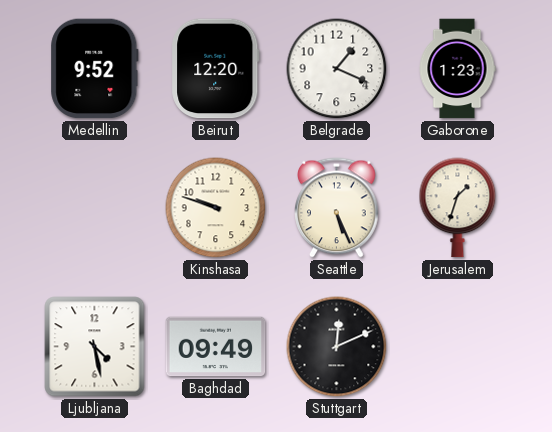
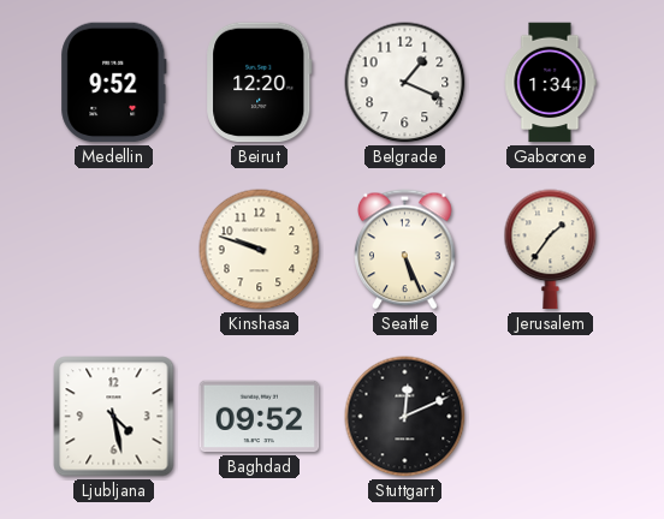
Gaborone: 1:23 -> 1:34
Jerusalem: 1:33 -> 1:36
Baghdad: 09:49 -> 09:52
